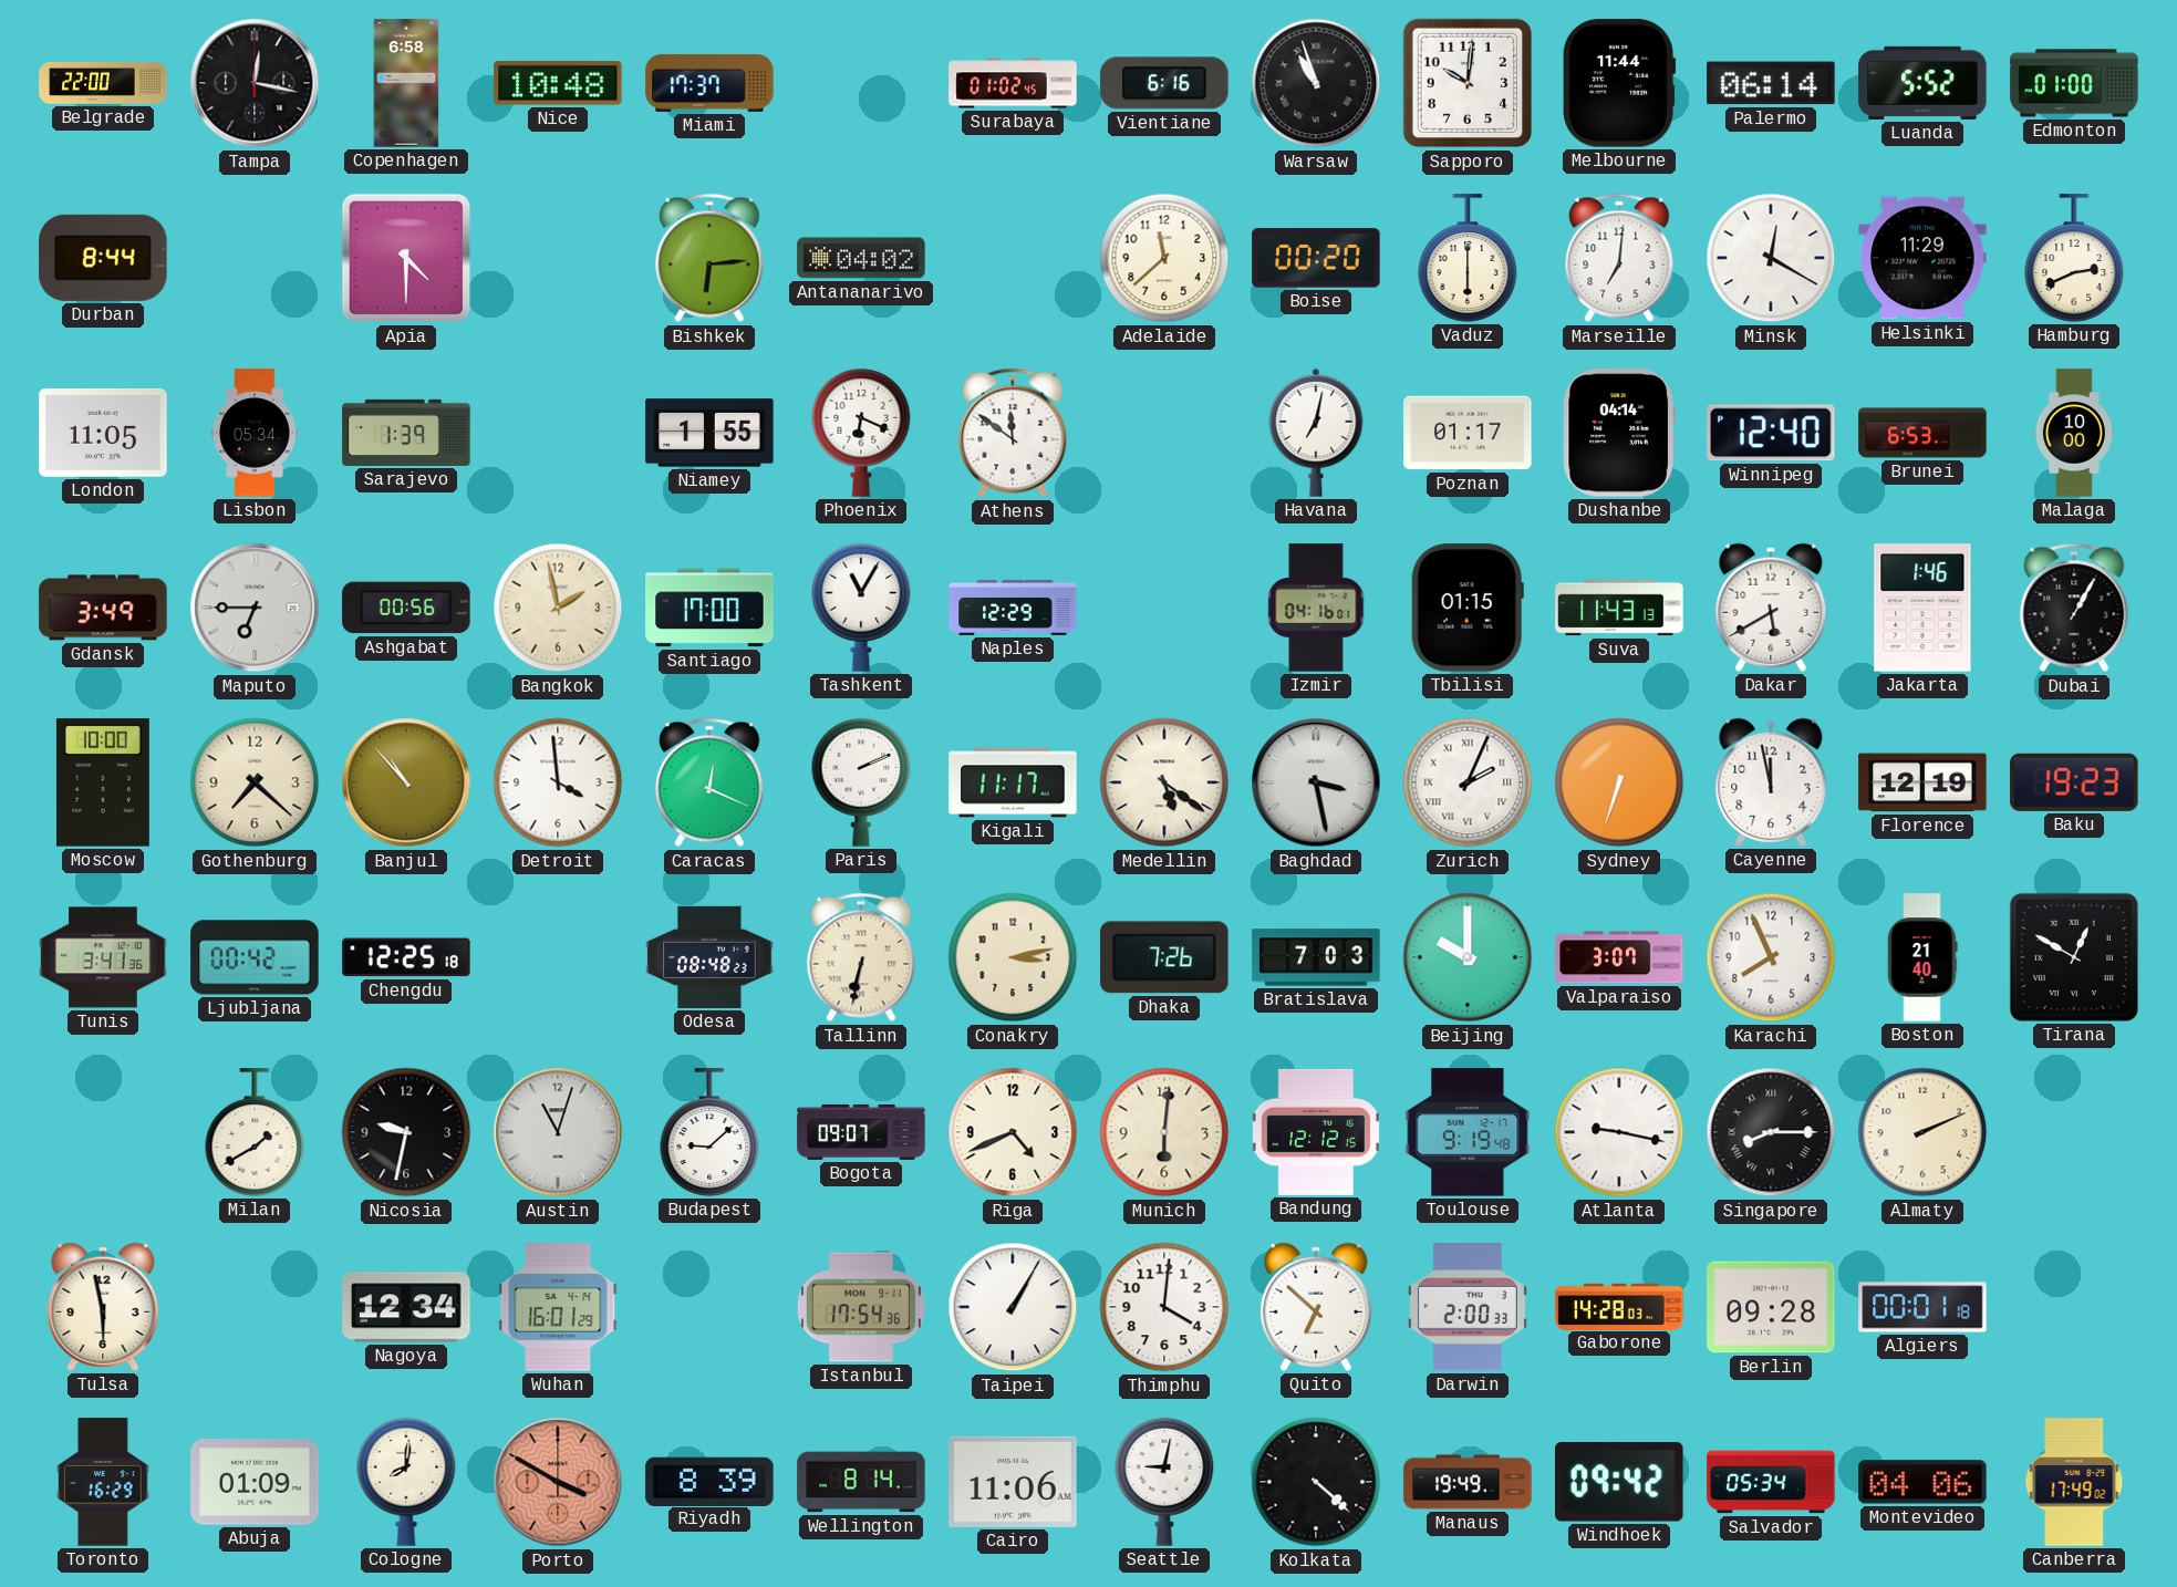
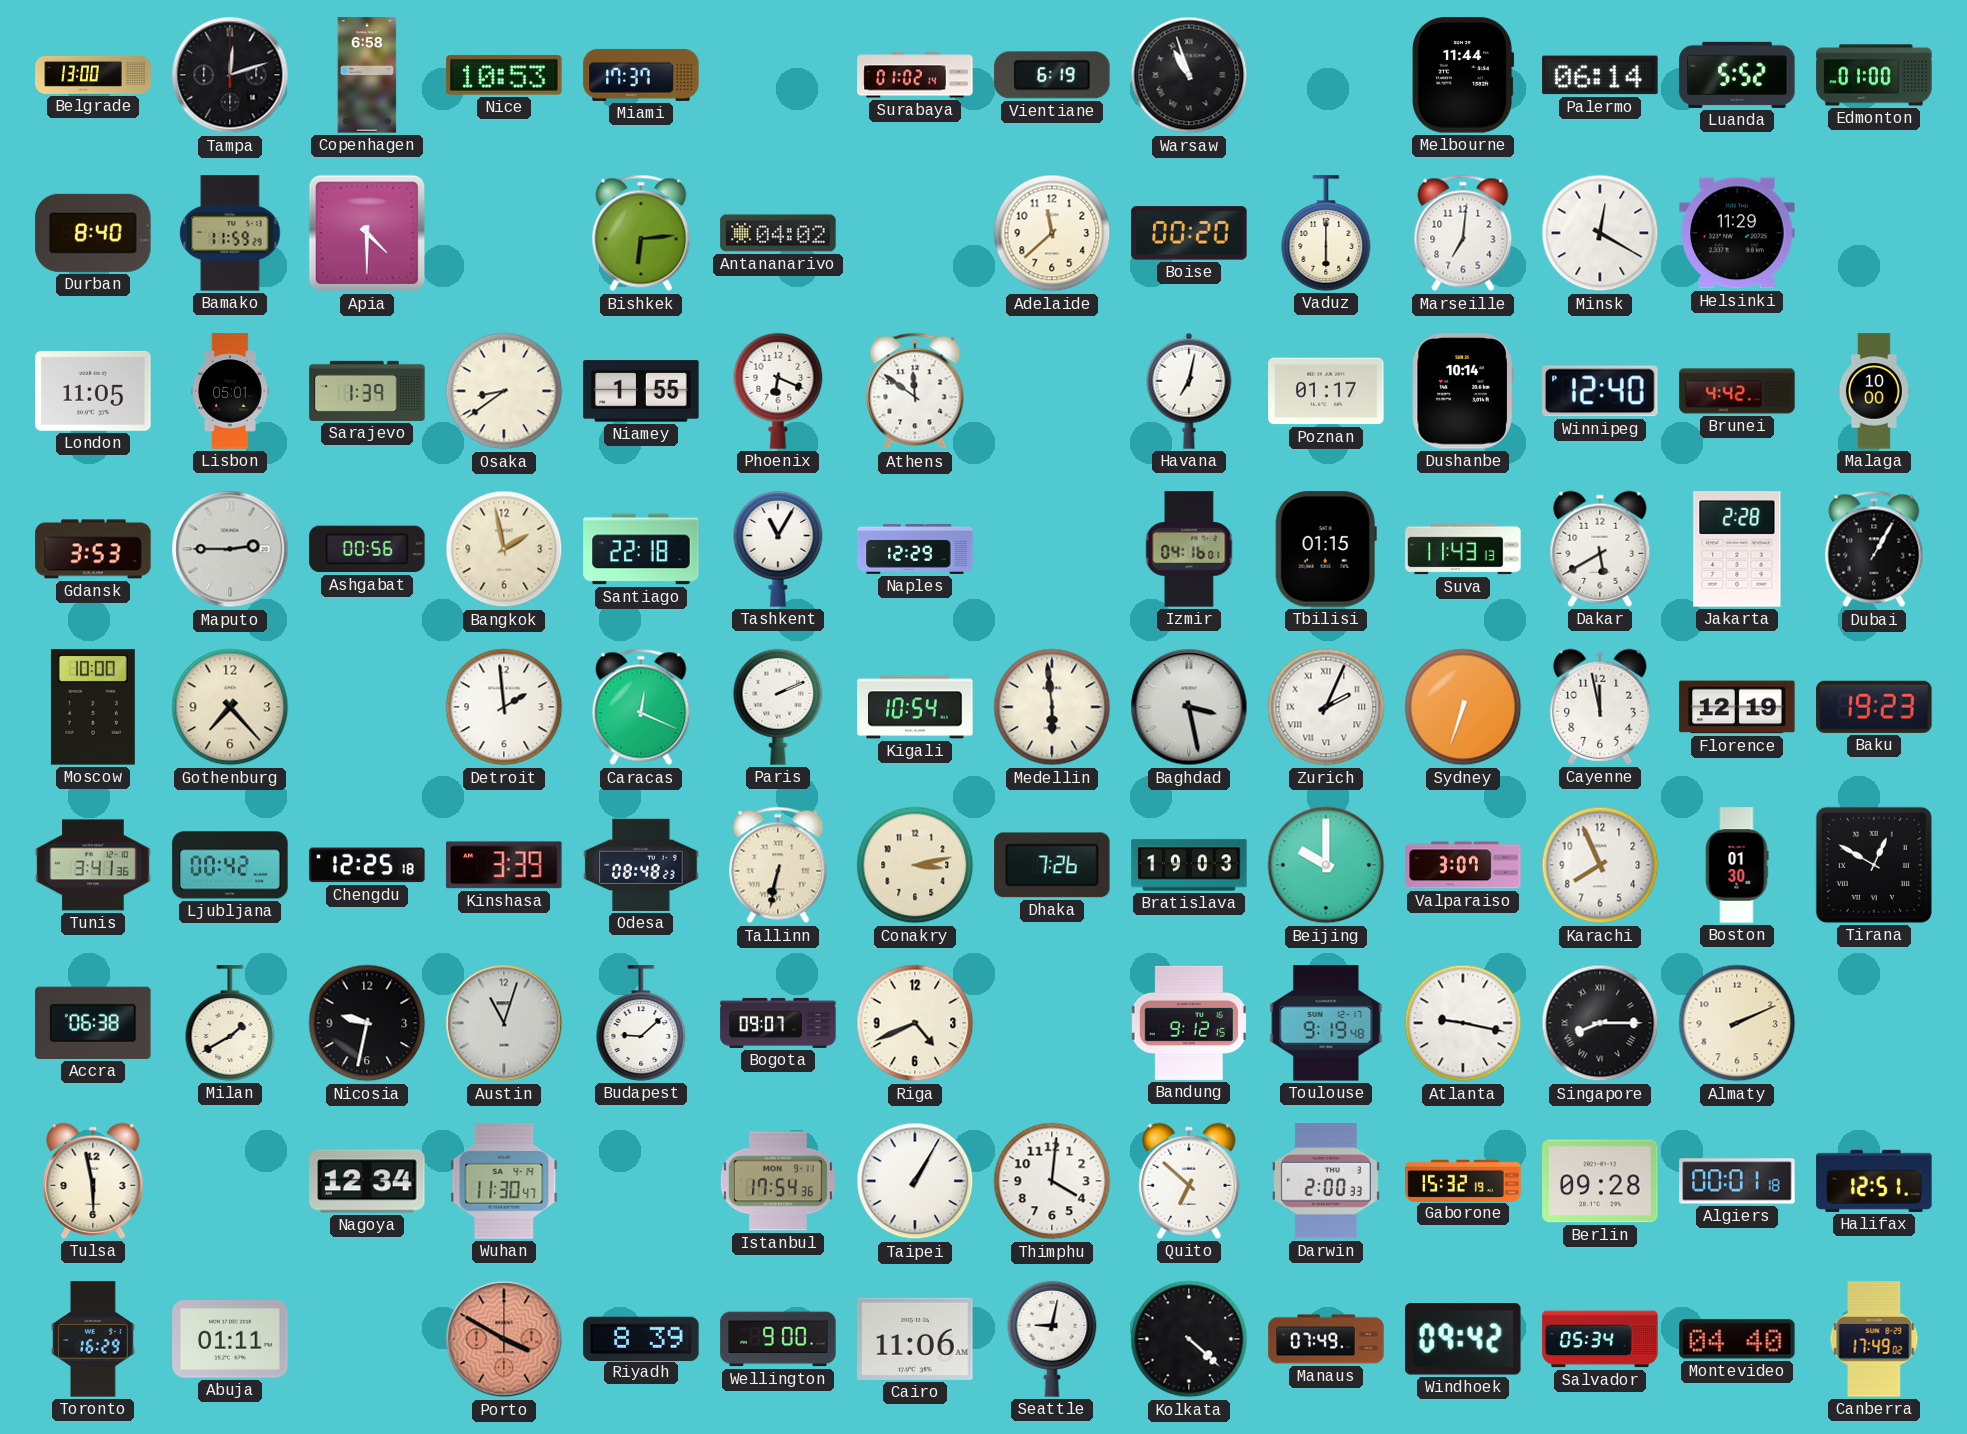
Belgrade: 22:00 -> 13:00
Tampa: 12:17 -> 12:12
Nice: 10:48 -> 10:53
Surabaya: 01:02:45 -> 01:02:14
Vientiane: 6:16 -> 6:19
Sapporo: 10:01 -> none
Durban: 8:44 -> 8:40
Bamako: none -> 11:59
Hamburg: 2:41 -> none
Lisbon: 05:34 -> 05:01
Osaka: none -> 8:39
Dushanbe: 04:14 -> 10:14
Brunei: 6:53 -> 4:42
Gdansk: 3:49 -> 3:53
Maputo: 6:45 -> 2:45
Santiago: 17:00 -> 22:18
Jakarta: 1:46 -> 2:28
Gothenburg: 7:22 -> 7:23
Banjul: 10:53 -> none
Detroit: 3:59 -> 1:59
Kigali: 11:17 -> 10:54
Medellin: 5:21 -> 5:59
Kinshasa: none -> 3:39
Bratislava: 7:03 -> 19:03
Boston: 21:40 -> 01:30
Accra: none -> 06:38
Munich: 6:01 -> none
Bandung: 12:12 -> 9:12
Wuhan: 16:01 -> 11:30
Gaborone: 14:28 -> 15:32
Halifax: none -> 12:51
Abuja: 01:09 -> 01:11
Cologne: 8:01 -> none
Wellington: 8:14 -> 9:00
Manaus: 19:49 -> 07:49
Montevideo: 04:06 -> 04:40
